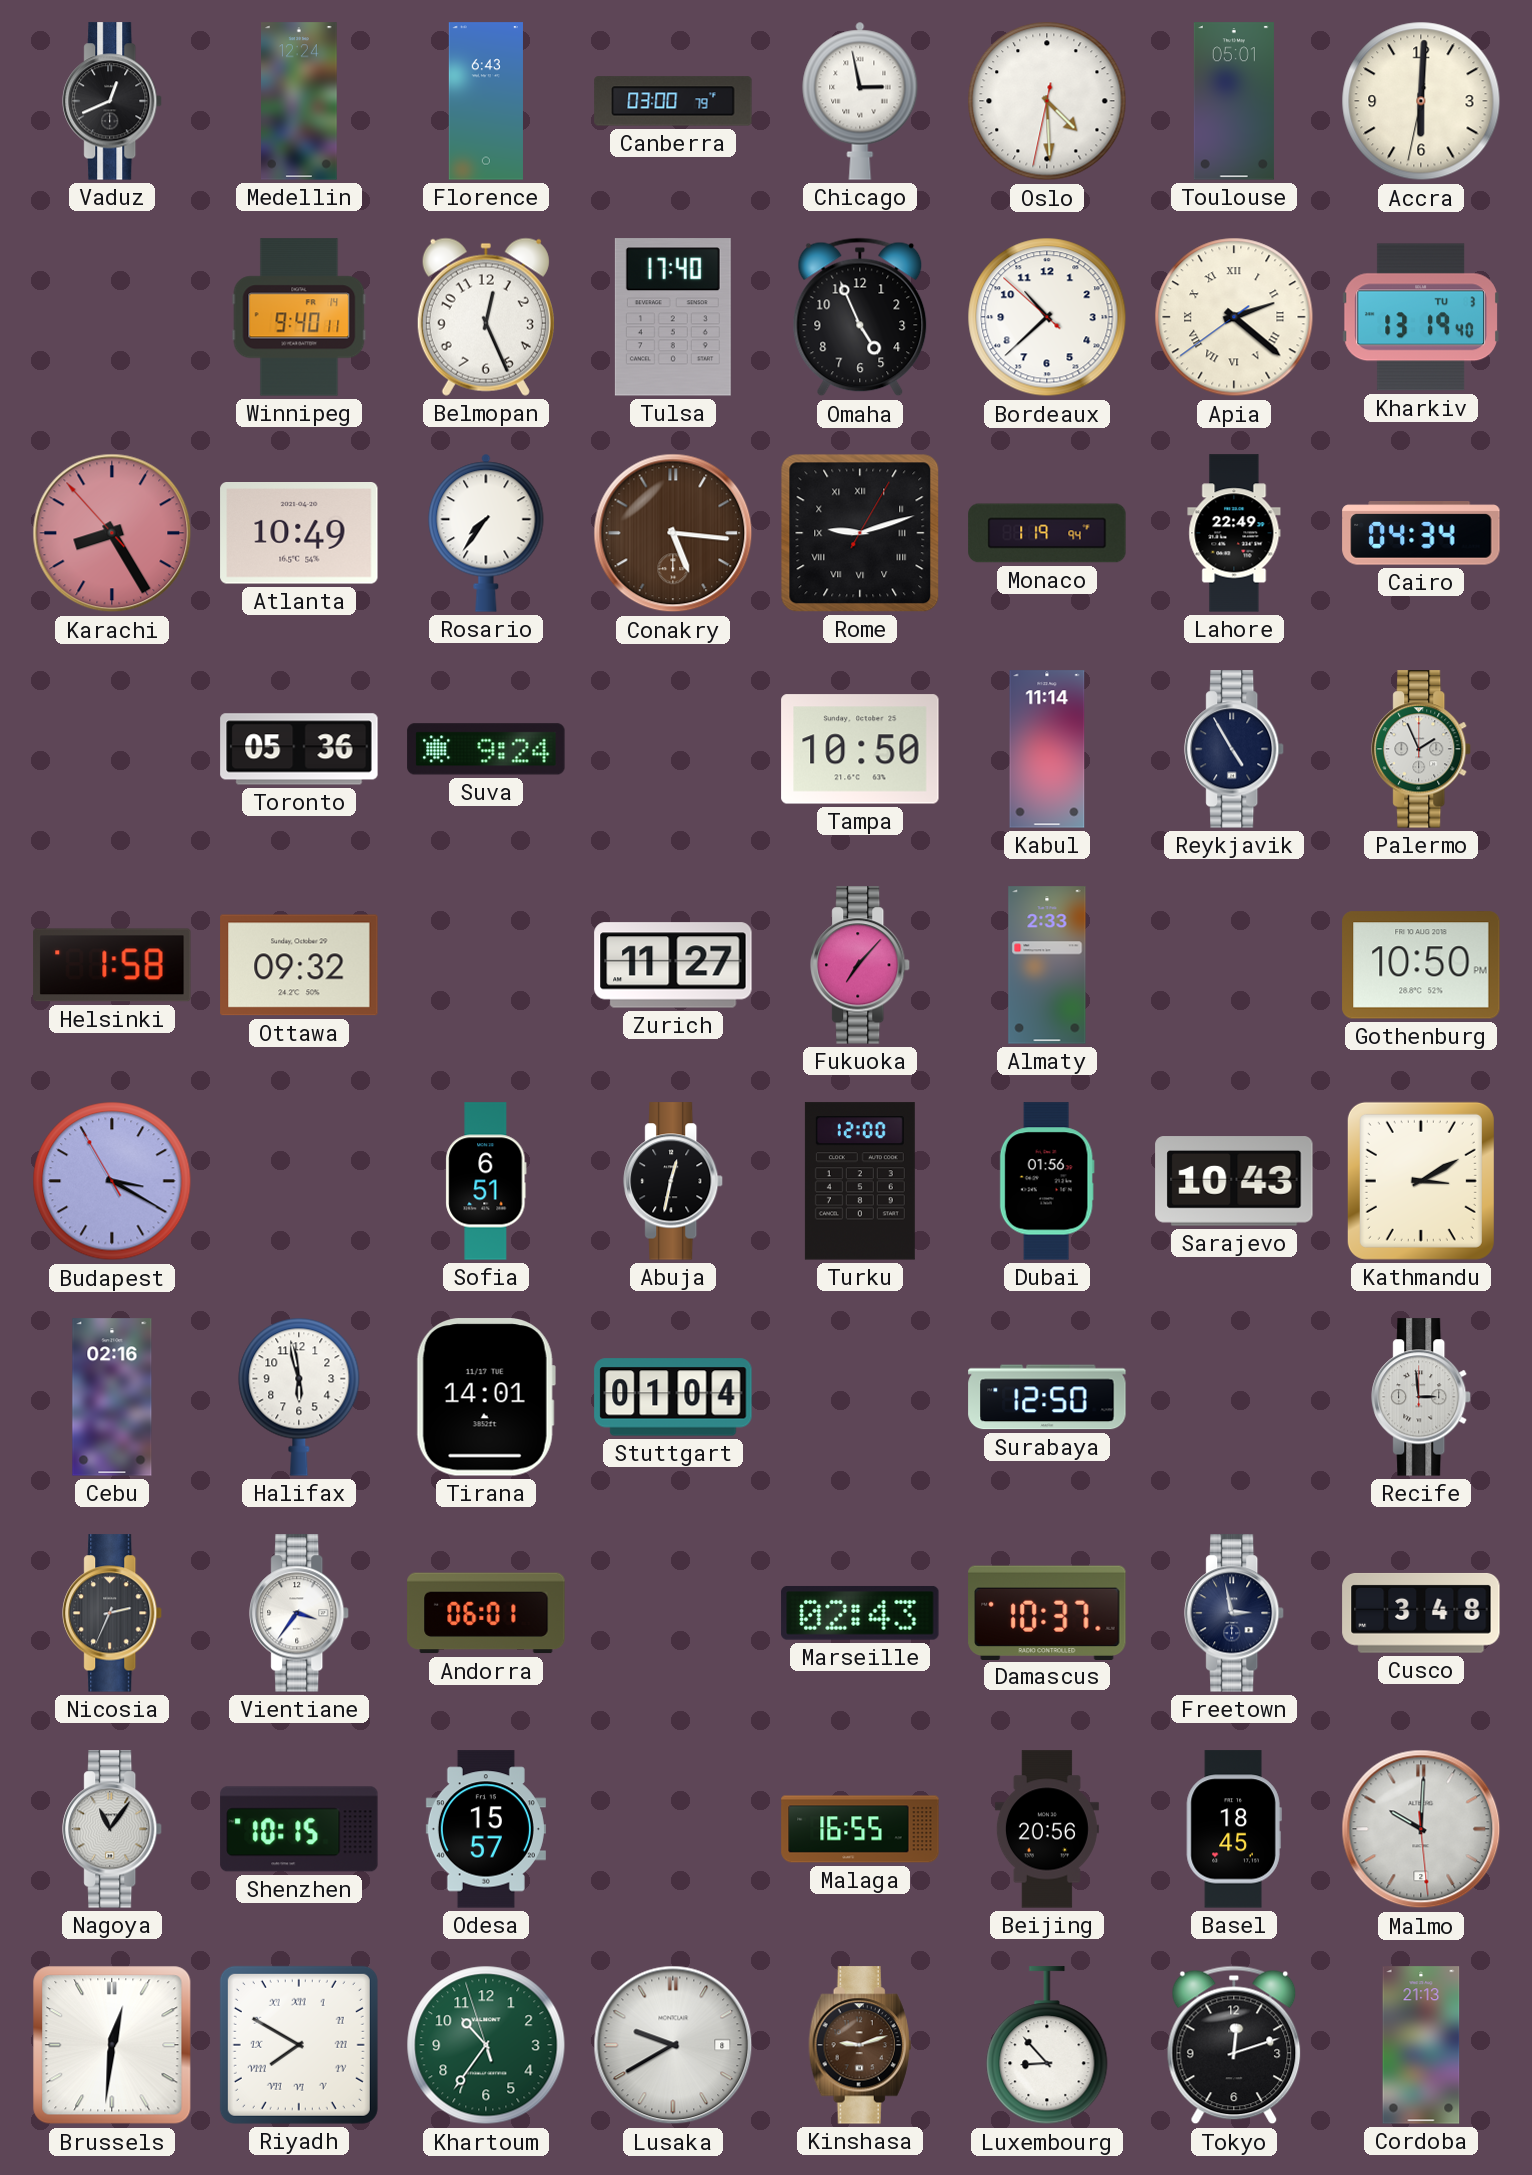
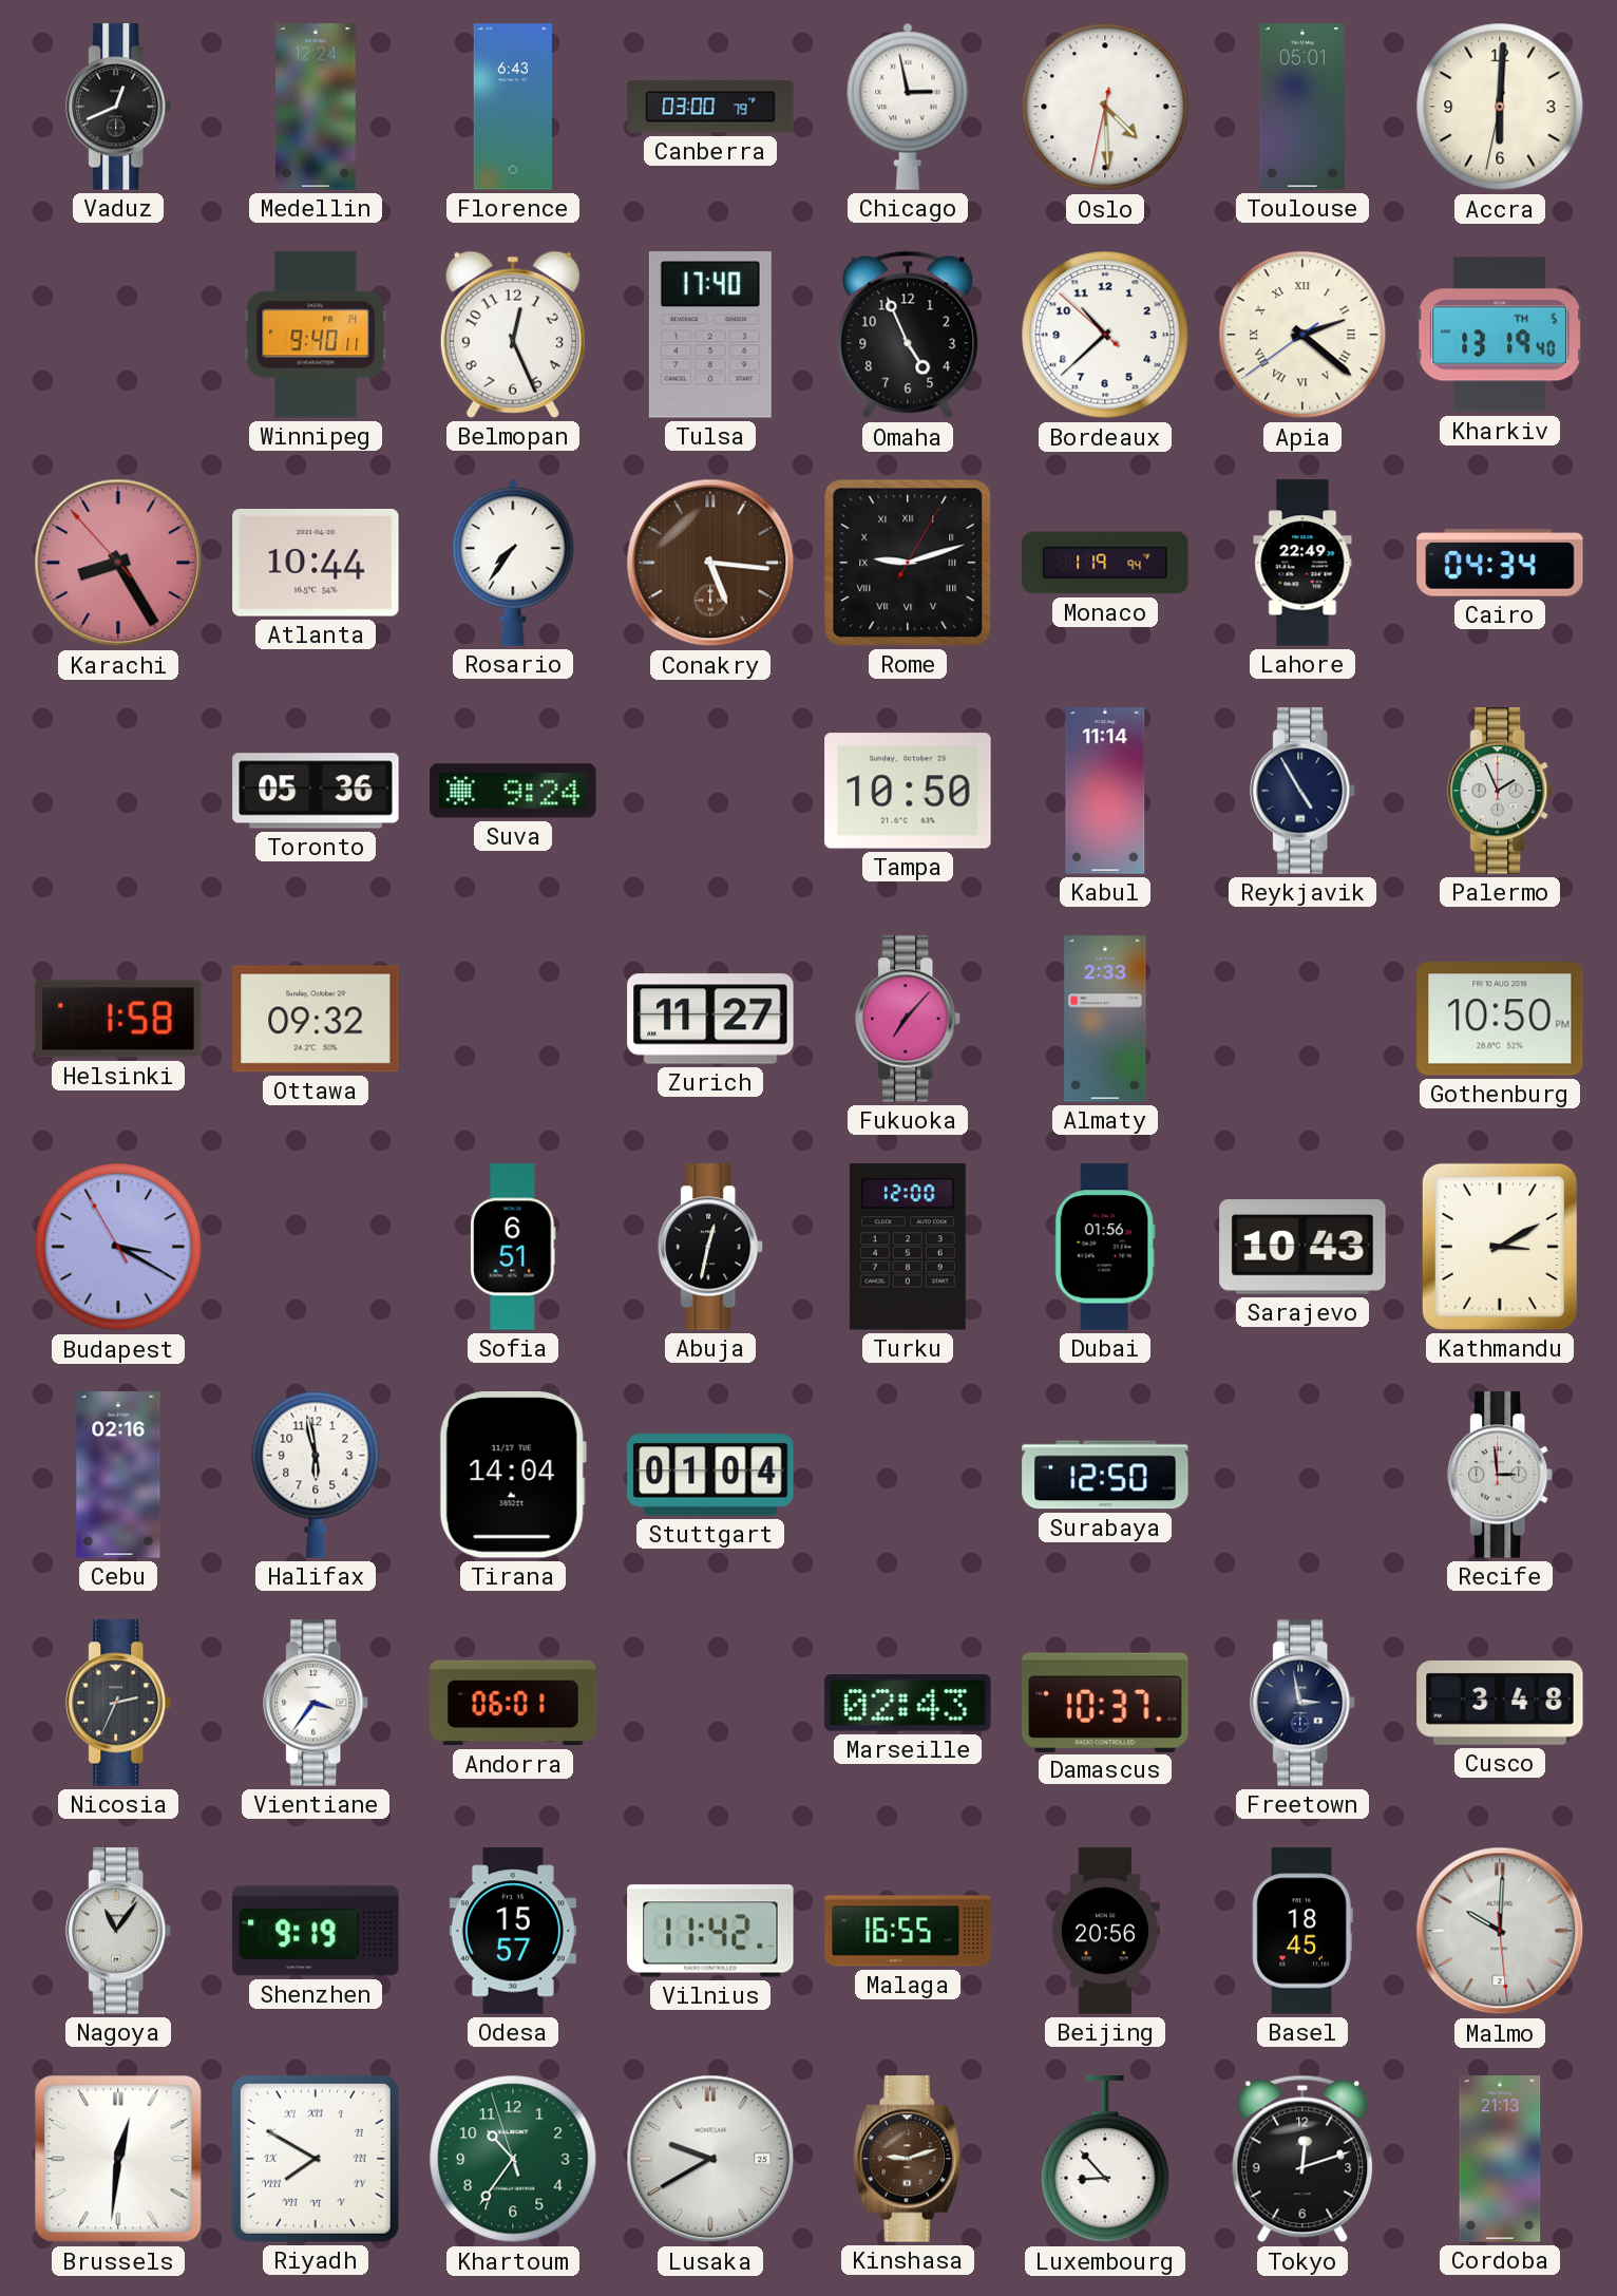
Kharkiv date: TU 3 -> TH 5
Atlanta: 10:49 -> 10:44
Tirana: 14:01 -> 14:04
Shenzhen: 10:15 -> 9:19
Vilnius: none -> 11:42
Lusaka date: 8 -> 25
